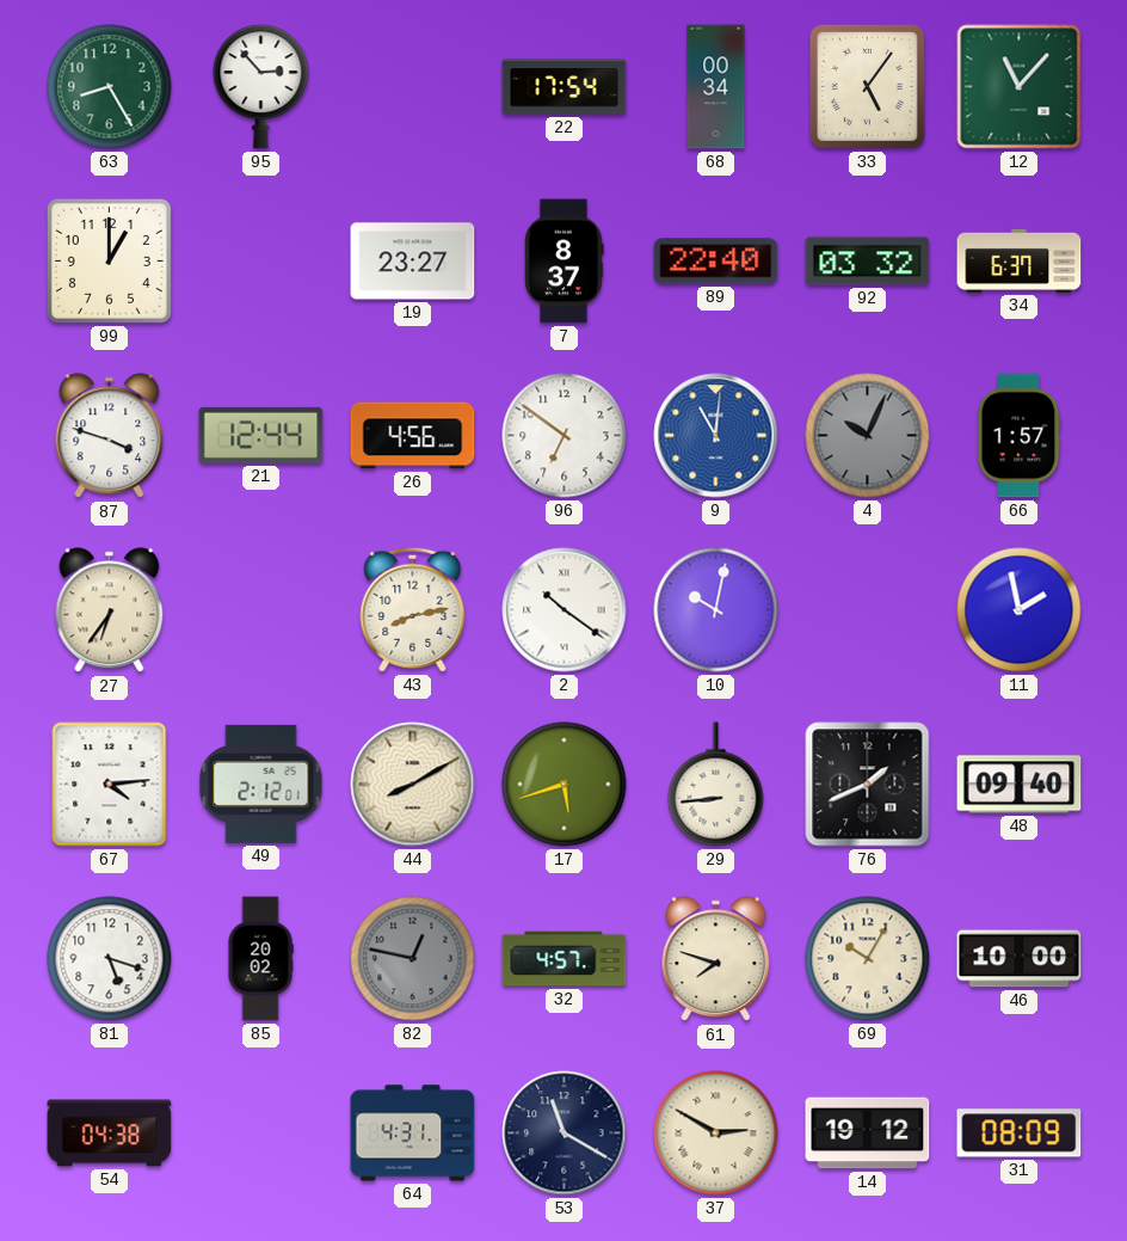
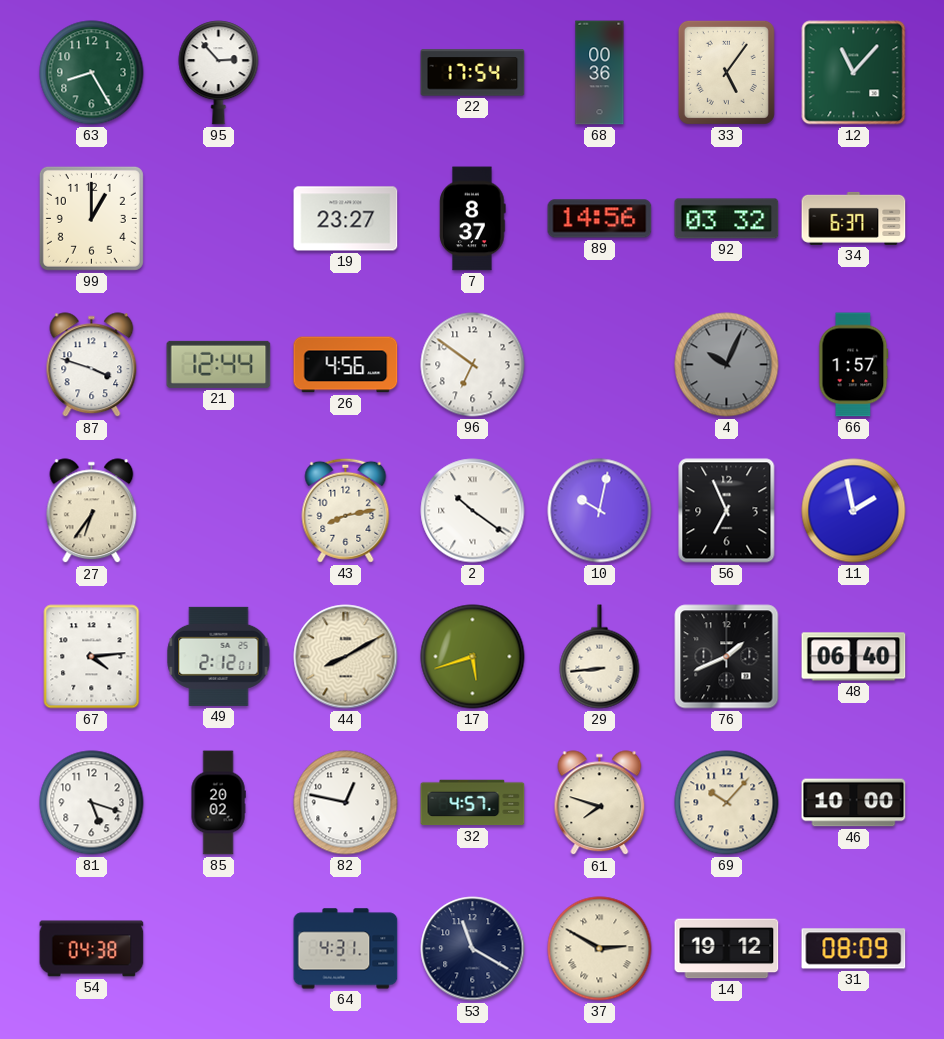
68: 00:34 -> 00:36
89: 22:40 -> 14:56
9: 11:01 -> none
56: none -> 6:56
48: 09:40 -> 06:40
82 dial: grey -> white
69: 10:05 -> 10:07
